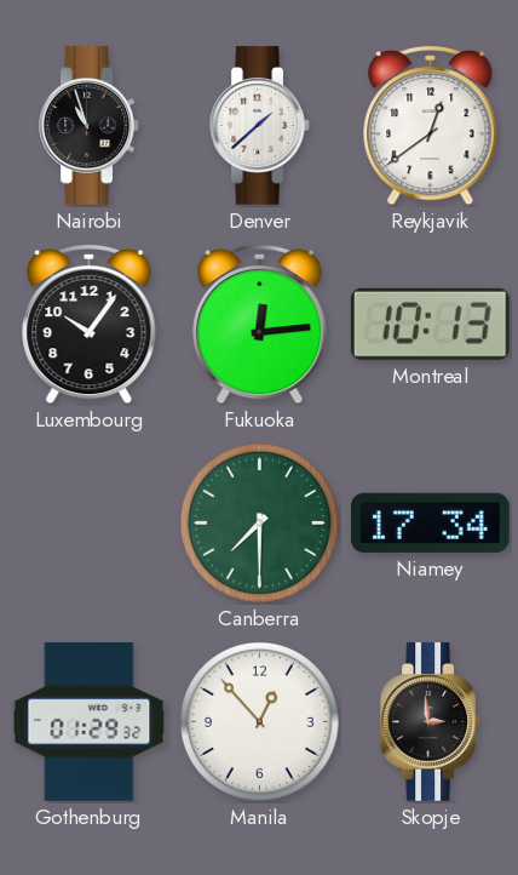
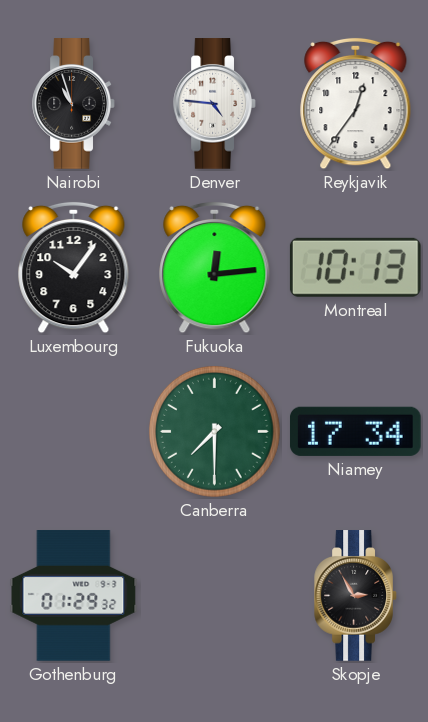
Denver: 1:38 -> 4:46
Reykjavik: 12:39 -> 12:36
Manila: 12:53 -> none
Skopje: 2:59 -> 2:55
